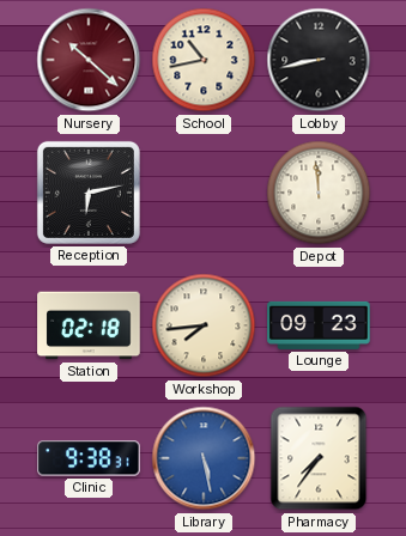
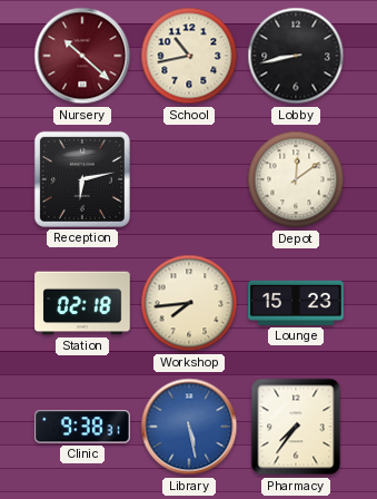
Depot: 11:59 -> 12:09
Lounge: 09:23 -> 15:23
